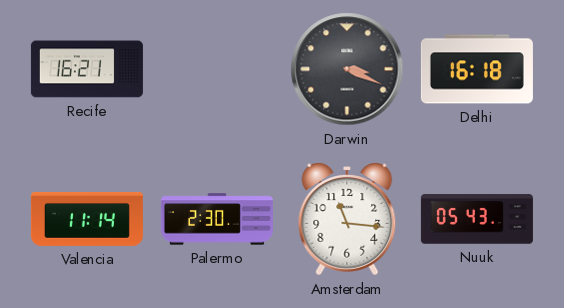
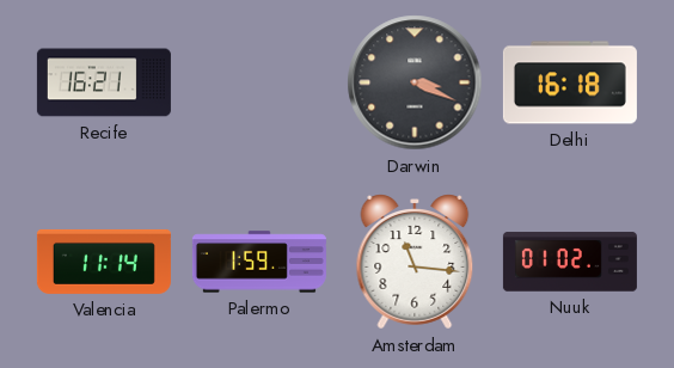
Palermo: 2:30 -> 1:59
Nuuk: 05:43 -> 01:02
